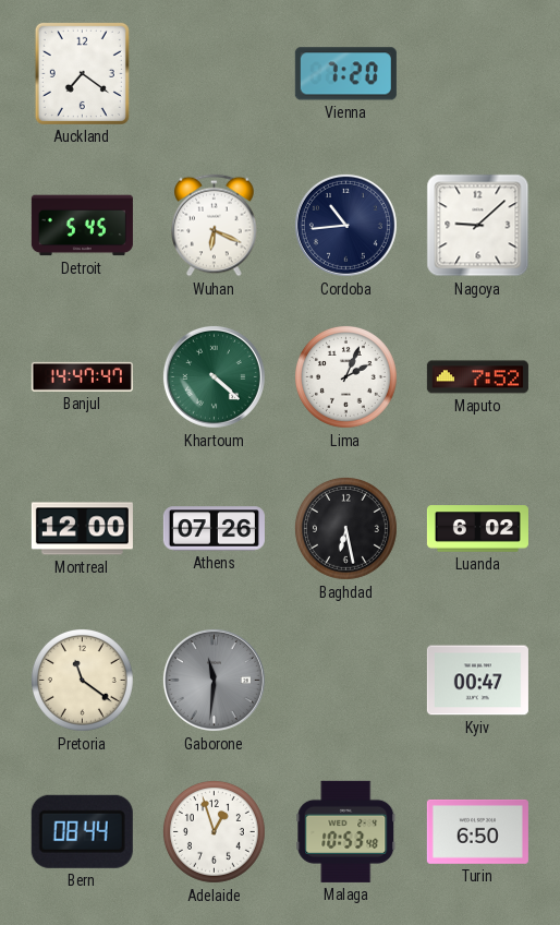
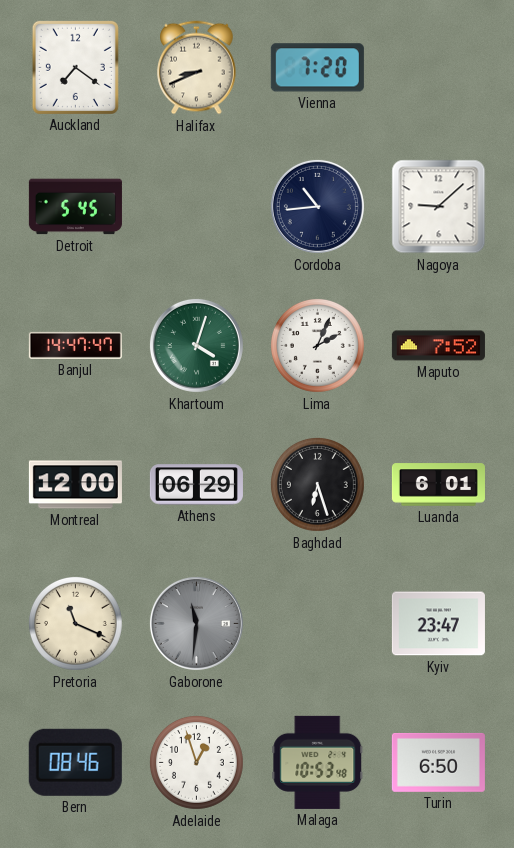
Halifax: none -> 8:41
Wuhan: 6:19 -> none
Khartoum: 4:22 -> 4:03
Athens: 07:26 -> 06:29
Baghdad: 6:28 -> 6:27
Luanda: 6:02 -> 6:01
Pretoria: 11:21 -> 11:19
Kyiv: 00:47 -> 23:47
Bern: 08:44 -> 08:46
